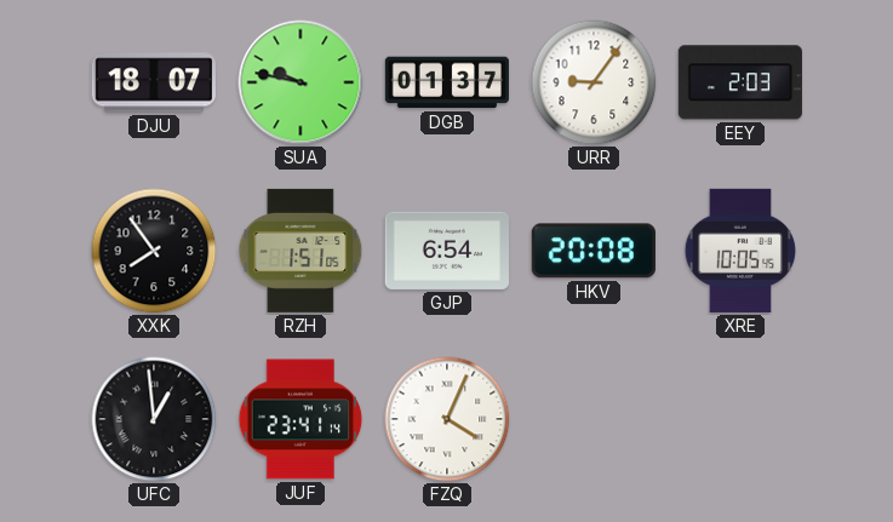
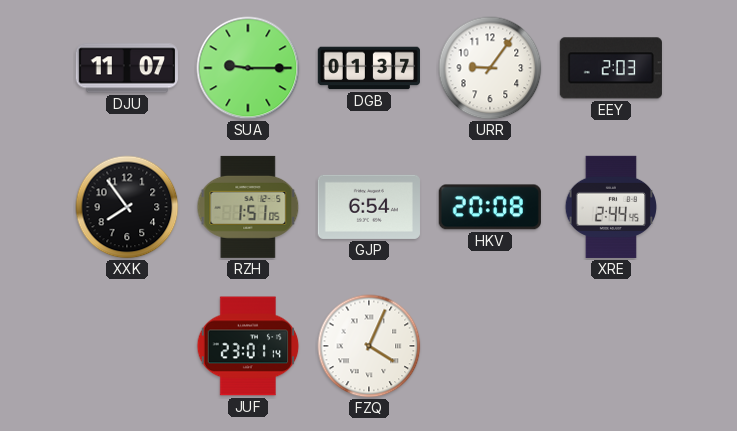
DJU: 18:07 -> 11:07
SUA: 9:47 -> 9:15
XRE: 10:05 -> 2:44
UFC: 12:59 -> none
JUF: 23:41 -> 23:01
